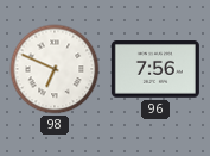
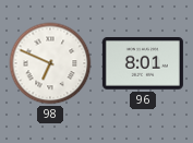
96: 7:56 -> 8:01
